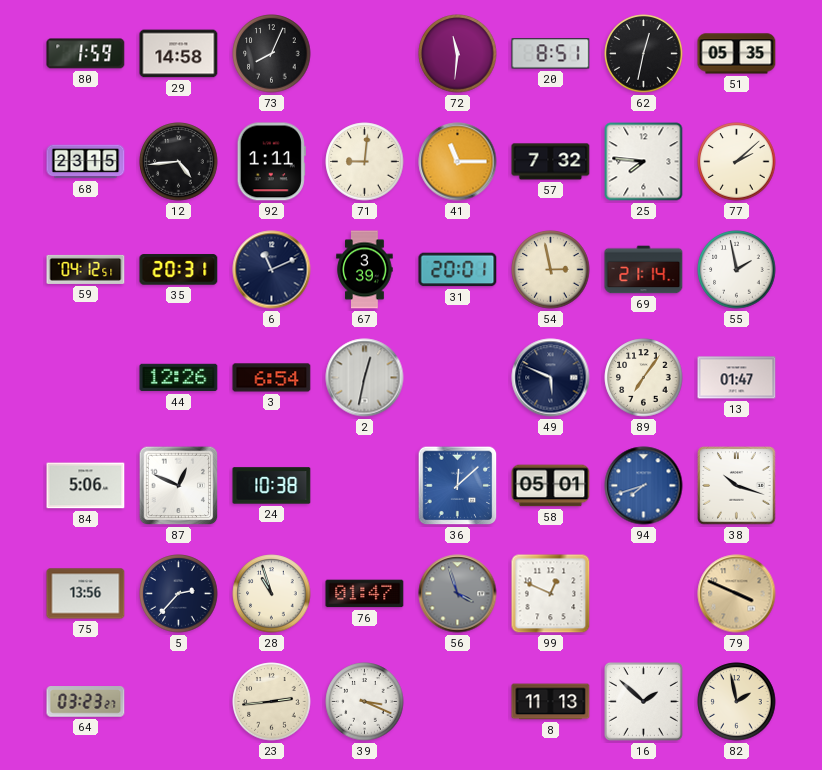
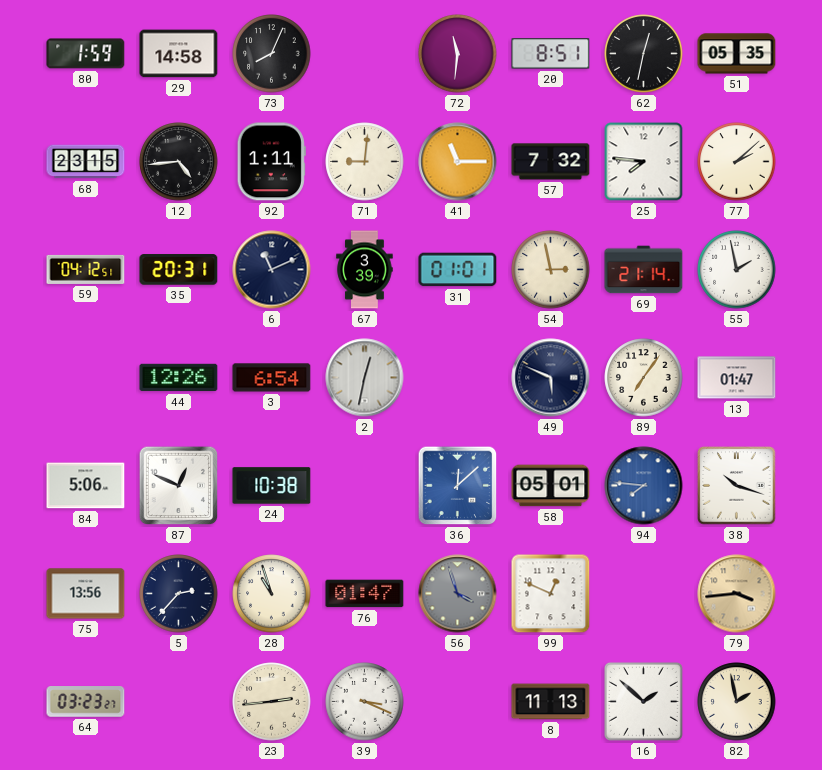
31: 20:01 -> 01:01
94: 7:42 -> 7:46
79: 3:49 -> 3:44
